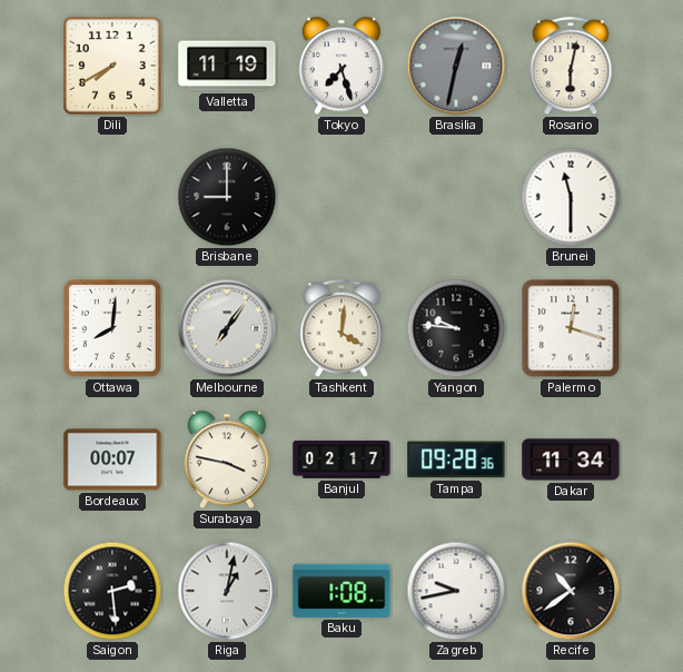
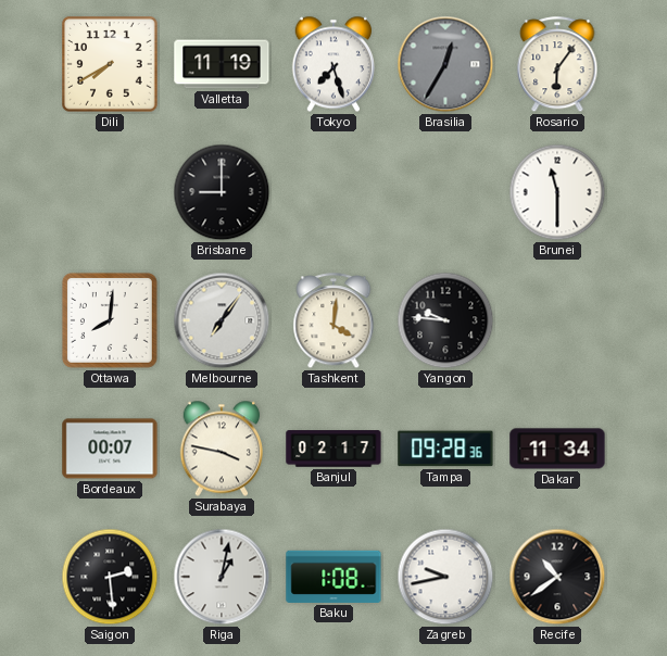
Brasilia: 12:32 -> 12:35
Rosario: 6:02 -> 6:06
Palermo: 12:18 -> none
